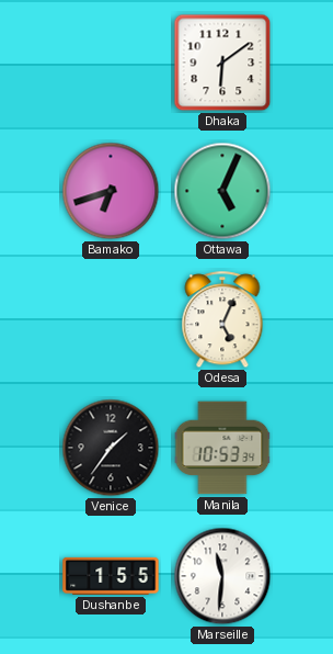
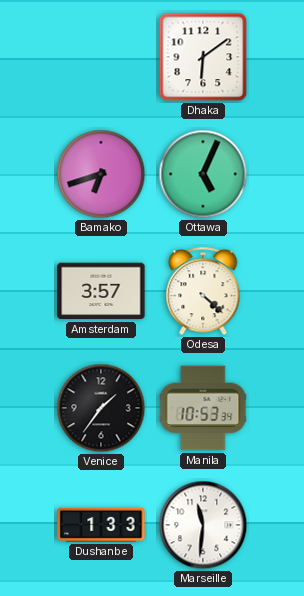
Amsterdam: none -> 3:57
Odesa: 5:04 -> 4:22
Dushanbe: 1:55 -> 1:33
